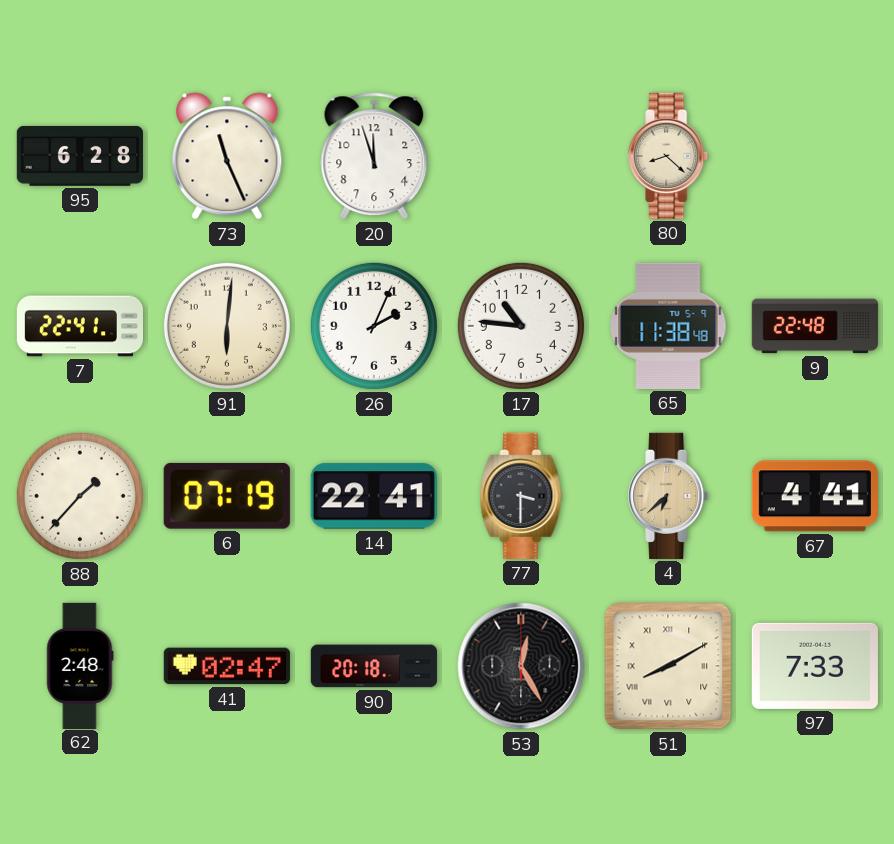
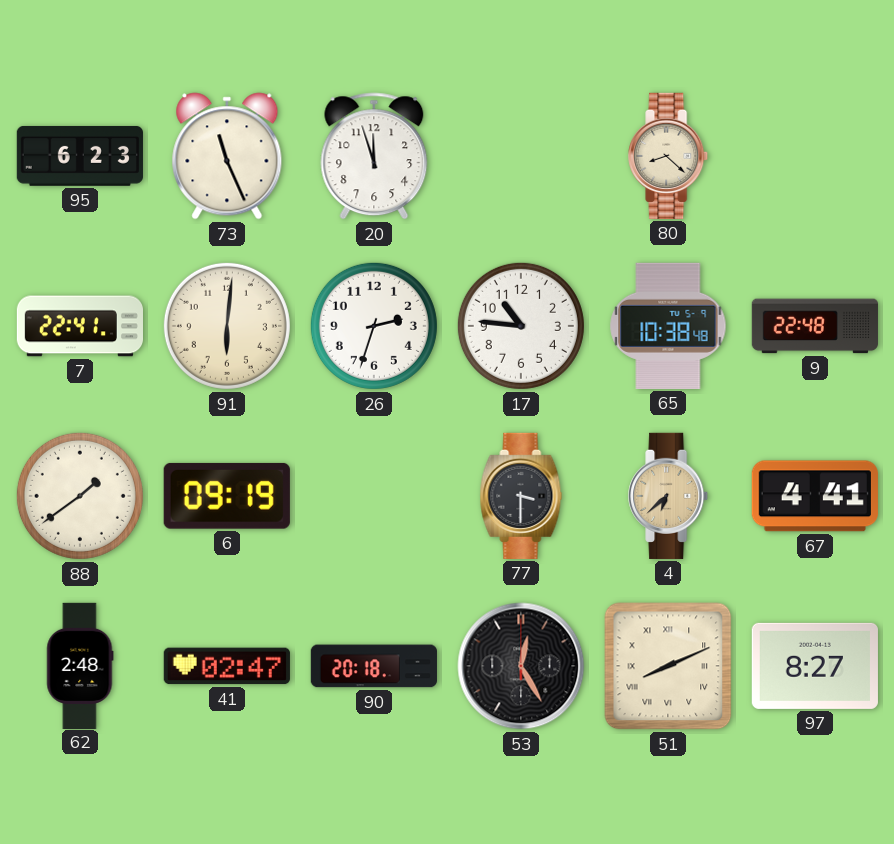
95: 6:28 -> 6:23
26: 2:04 -> 2:33
65: 11:38 -> 10:38
88: 1:37 -> 1:39
6: 07:19 -> 09:19
14: 22:41 -> none
51: 8:10 -> 8:11
97: 7:33 -> 8:27
